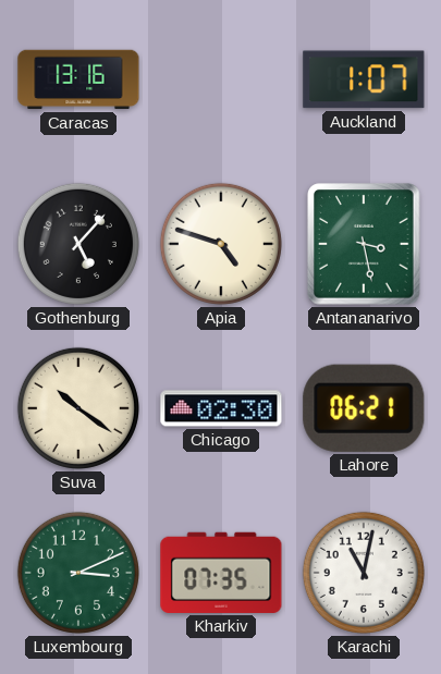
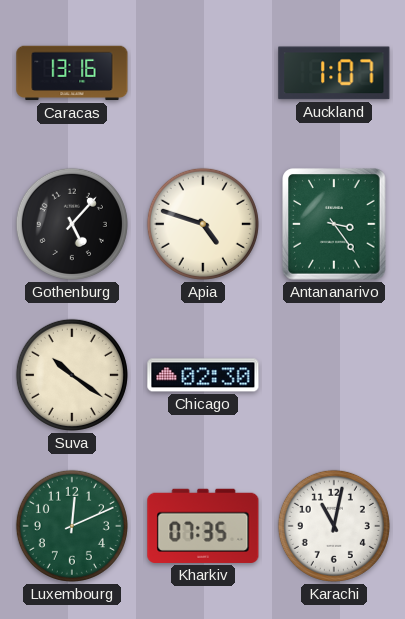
Antananarivo: 3:28 -> 3:24
Lahore: 06:21 -> none
Luxembourg: 3:11 -> 12:11
